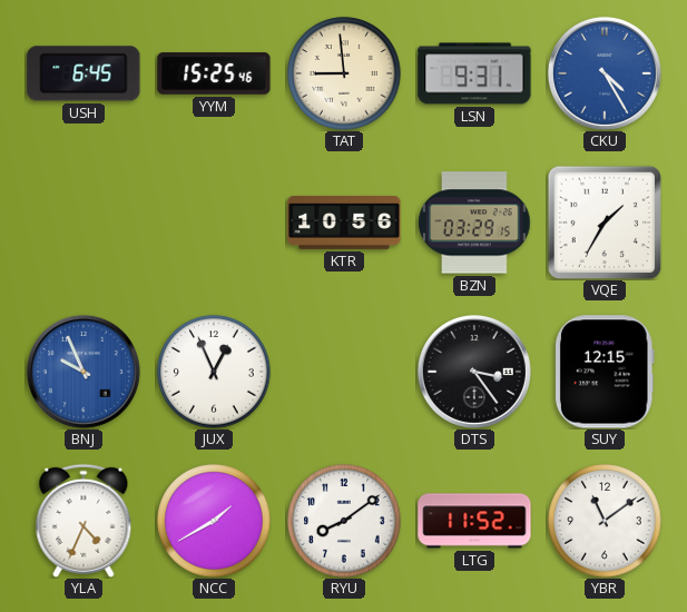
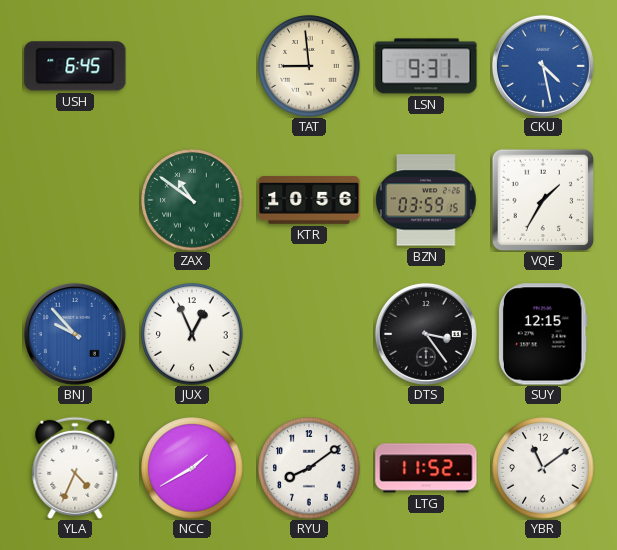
YYM: 15:25 -> none
CKU: 4:25 -> 4:28
ZAX: none -> 10:51
BZN: 03:29 -> 03:59
BNJ: 9:56 -> 9:53
